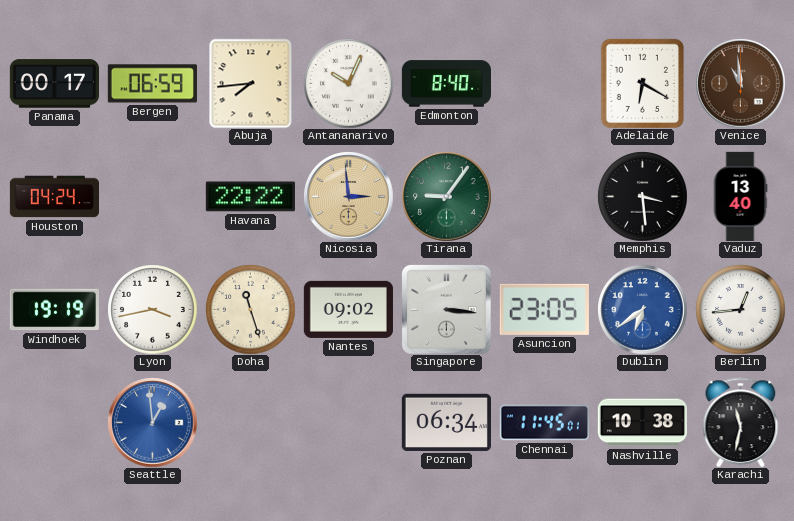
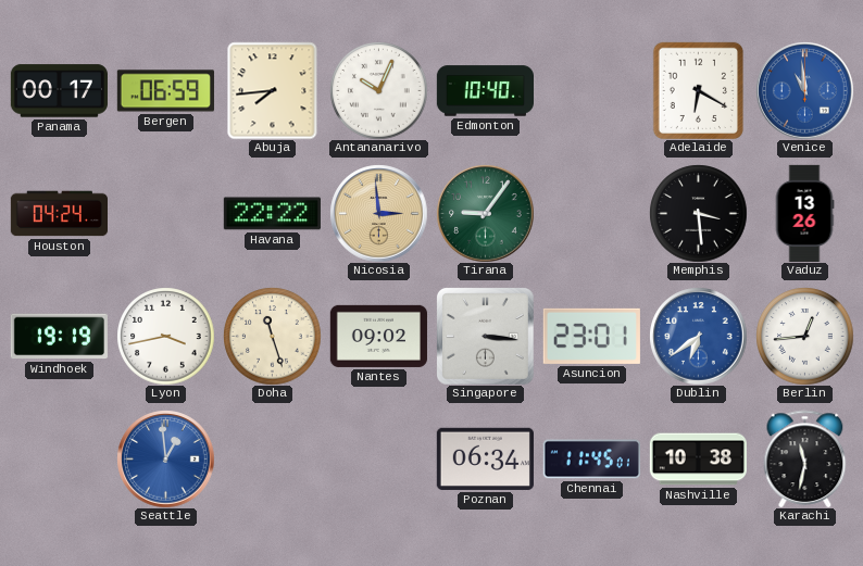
Edmonton: 8:40 -> 10:40
Venice dial: brown -> blue
Vaduz: 13:40 -> 13:26
Asuncion: 23:05 -> 23:01
